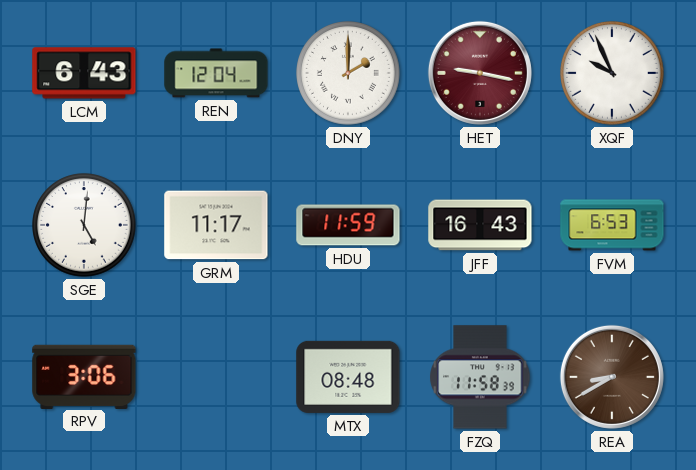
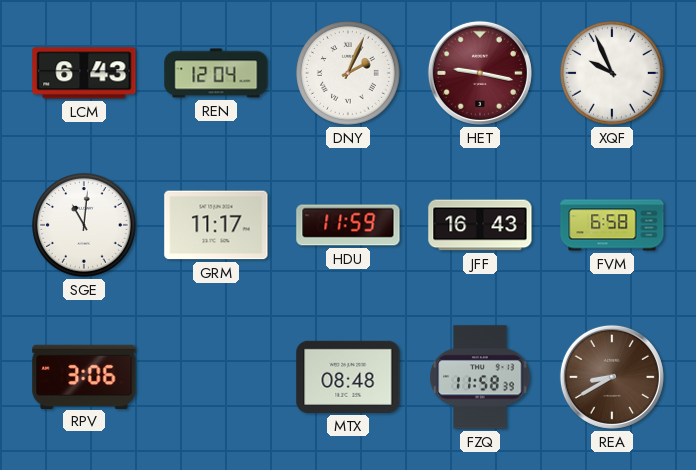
DNY: 2:00 -> 2:04
SGE: 5:01 -> 11:01
FVM: 6:53 -> 6:58
